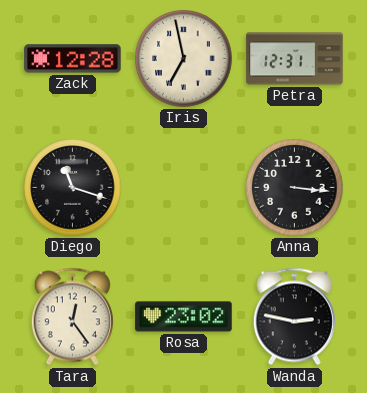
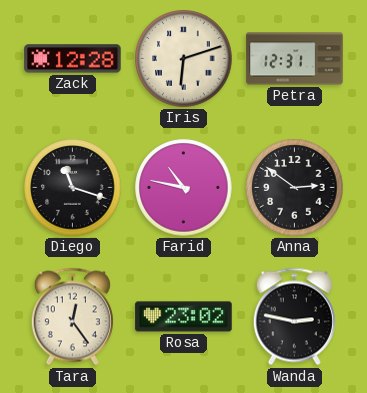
Iris: 6:58 -> 6:12
Farid: none -> 10:47
Anna: 3:16 -> 2:51
